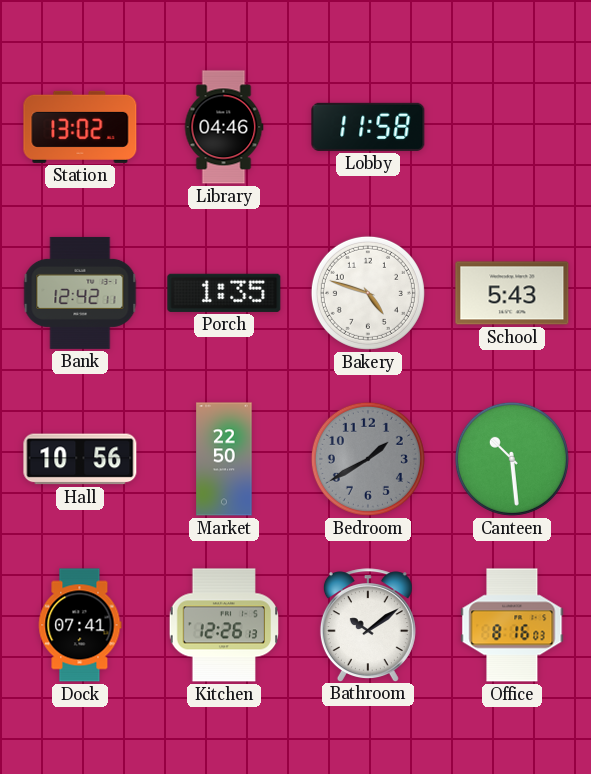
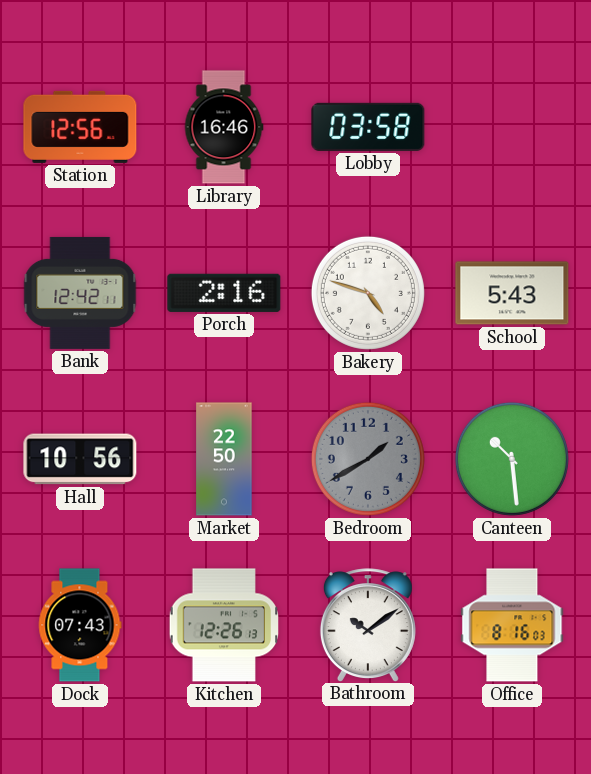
Station: 13:02 -> 12:56
Library: 04:46 -> 16:46
Lobby: 11:58 -> 03:58
Porch: 1:35 -> 2:16
Dock: 07:41 -> 07:43
